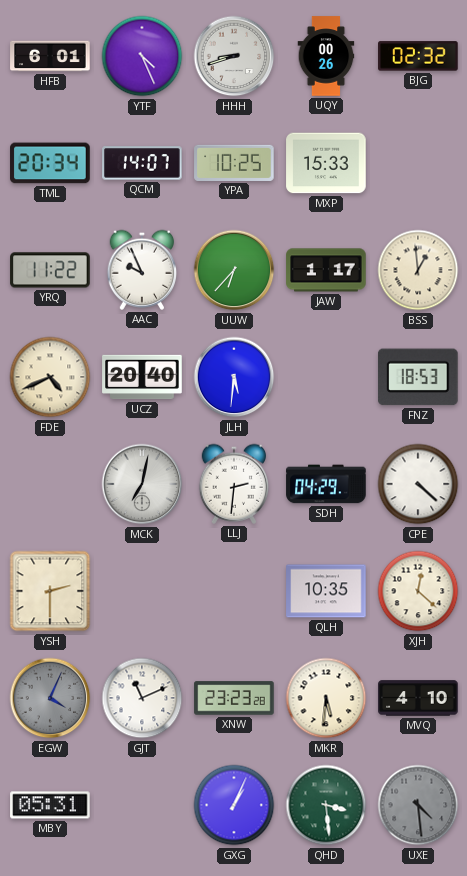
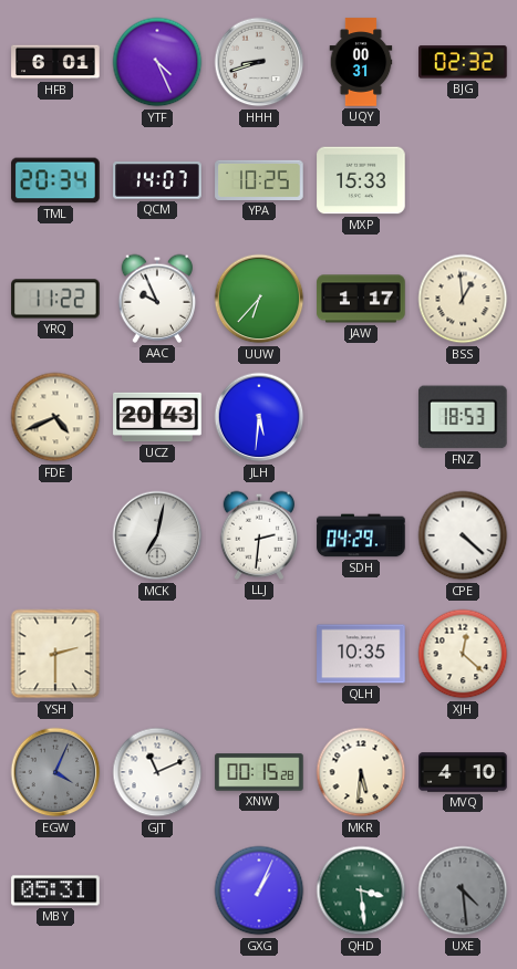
UQY: 00:26 -> 00:31
UCZ: 20:40 -> 20:43
XNW: 23:23 -> 00:15
